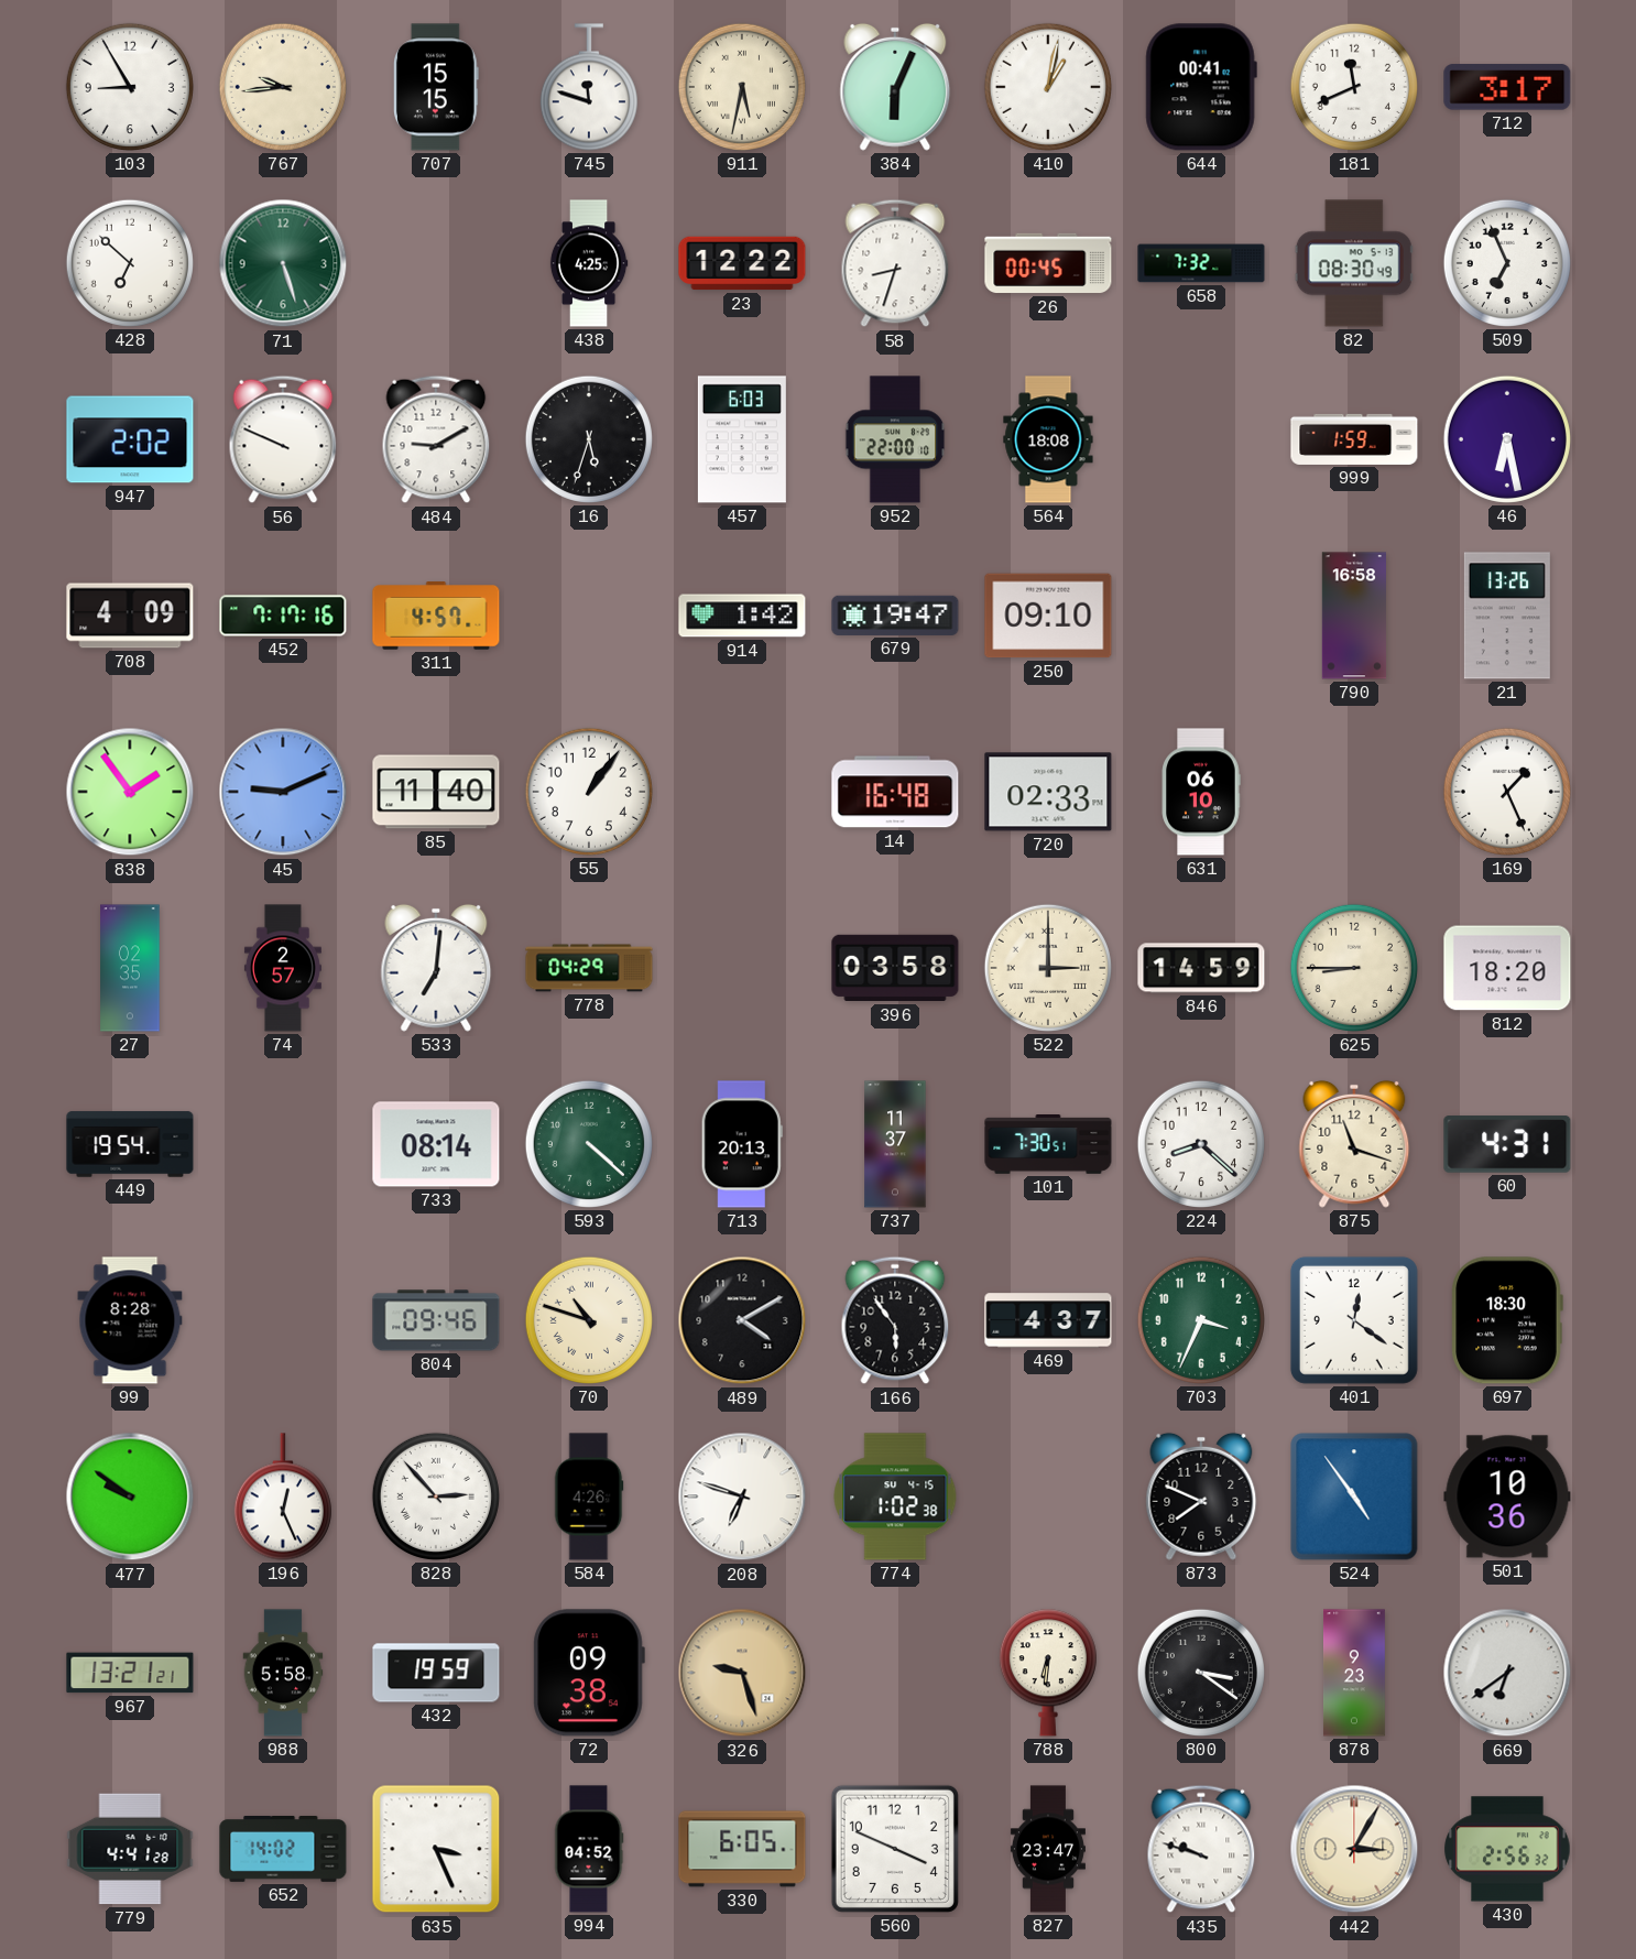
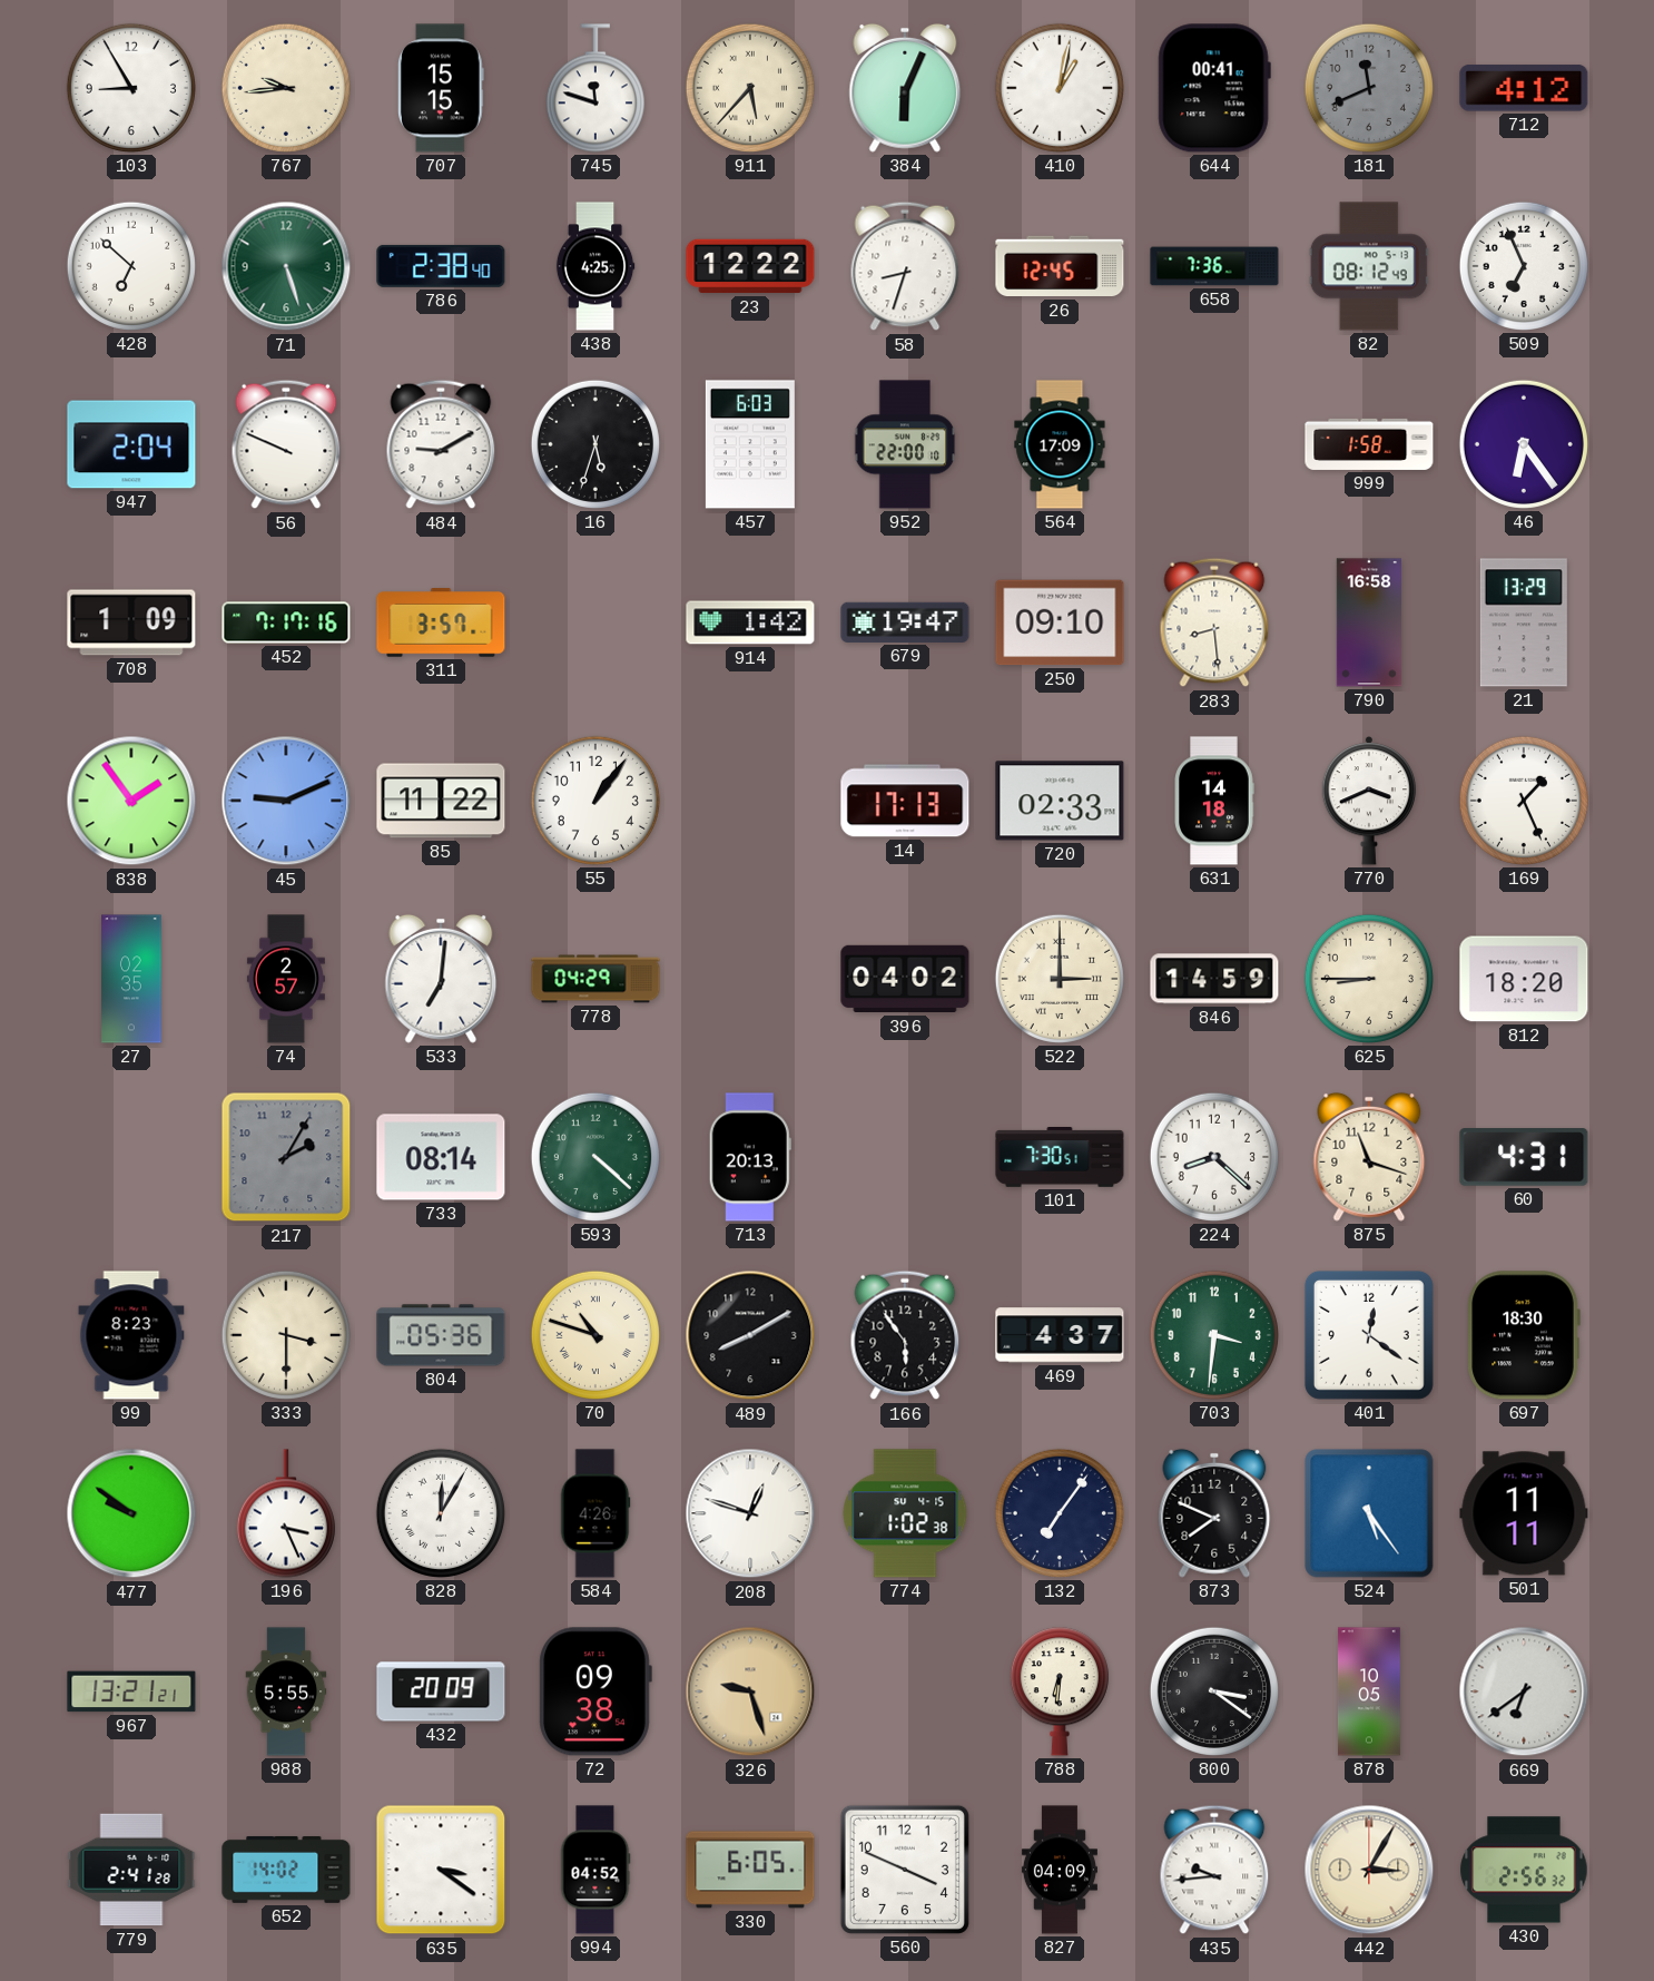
911: 5:32 -> 5:37
181 dial: white -> grey
712: 3:17 -> 4:12
786: none -> 2:38
26: 00:45 -> 12:45
658: 7:32 -> 7:36
82: 08:30 -> 08:12
947: 2:02 -> 2:04
564: 18:08 -> 17:09
999: 1:59 -> 1:58
46: 6:28 -> 6:24
708: 4:09 -> 1:09
311: 4:57 -> 3:57
283: none -> 8:29
21: 13:26 -> 13:29
85: 11:40 -> 11:22
14: 16:48 -> 17:13
631: 06:10 -> 14:18
770: none -> 3:41
396: 03:58 -> 04:02
449: 19:54 -> none
217: none -> 2:05
737: 11:37 -> none
99: 8:28 -> 8:23
333: none -> 3:30
804: 09:46 -> 05:36
489: 4:10 -> 8:10
703: 3:34 -> 3:31
196: 12:26 -> 3:26
828: 2:53 -> 12:05
208: 6:48 -> 12:48
132: none -> 7:06
524: 4:54 -> 5:24
501: 10:36 -> 11:11
988: 5:58 -> 5:55
432: 19:59 -> 20:09
878: 9:23 -> 10:05
779: 4:41 -> 2:41
635: 3:26 -> 3:21
827: 23:47 -> 04:09
435: 9:48 -> 9:44
